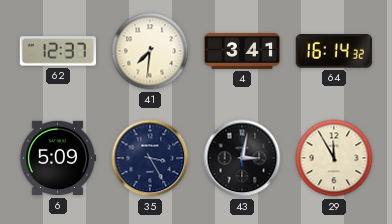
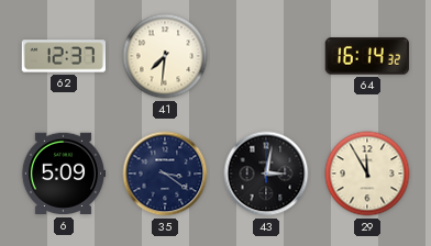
4: 3:41 -> none
35: 3:25 -> 3:21
